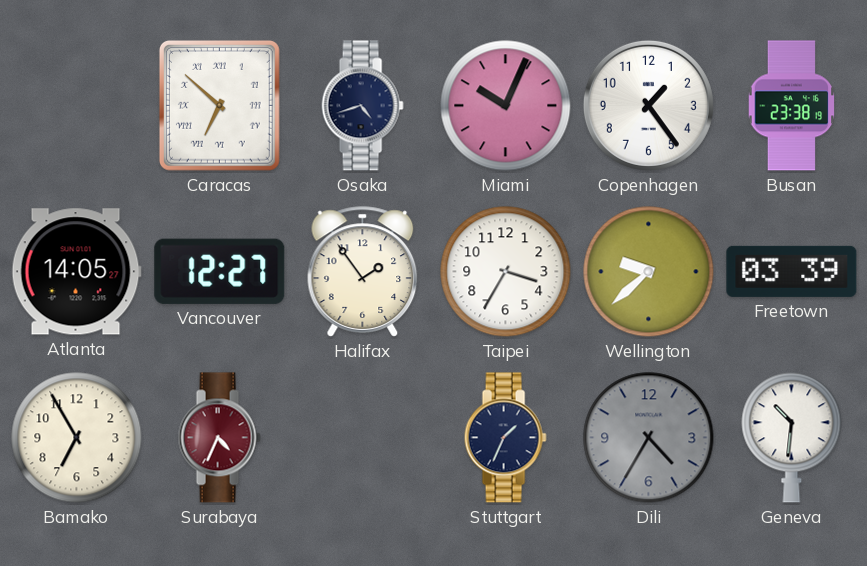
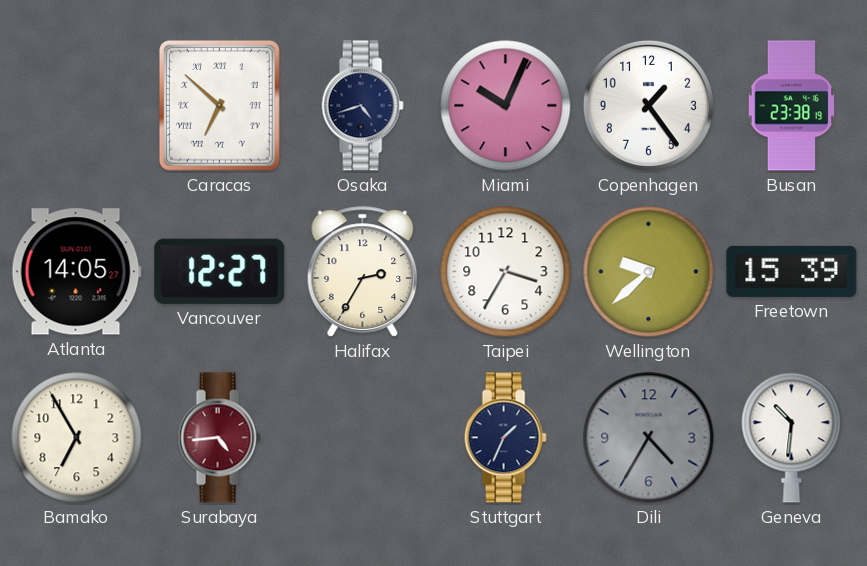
Halifax: 1:54 -> 2:35
Freetown: 03:39 -> 15:39
Surabaya: 4:34 -> 4:44
